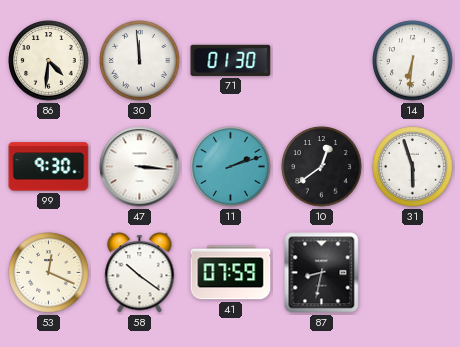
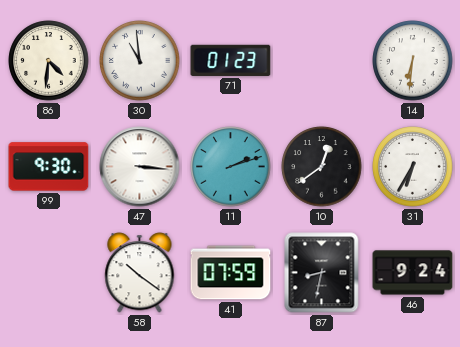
30: 11:59 -> 10:59
71: 01:30 -> 01:23
31: 5:57 -> 6:35
53: 12:19 -> none
46: none -> 9:24
